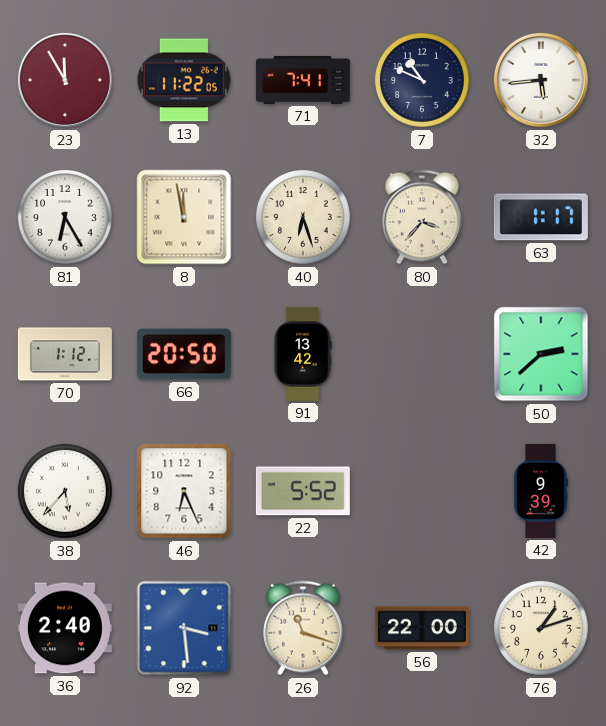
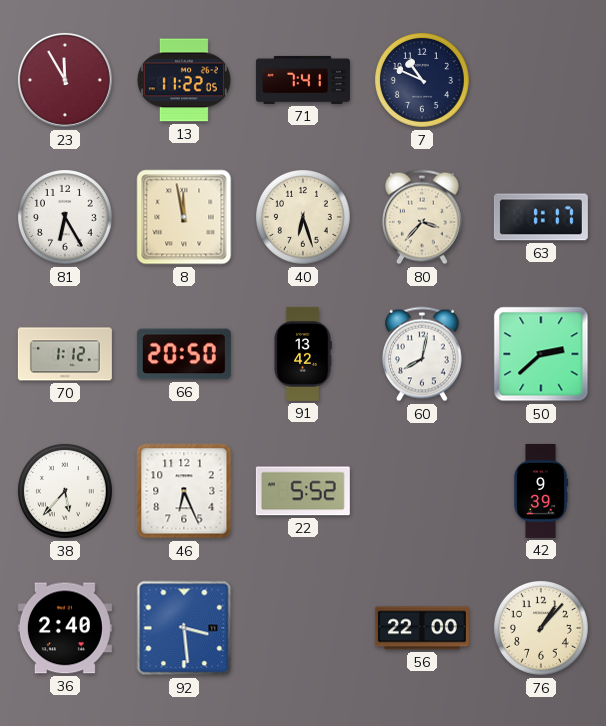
32: 5:44 -> none
60: none -> 8:02
26: 11:18 -> none
76: 1:12 -> 1:07
